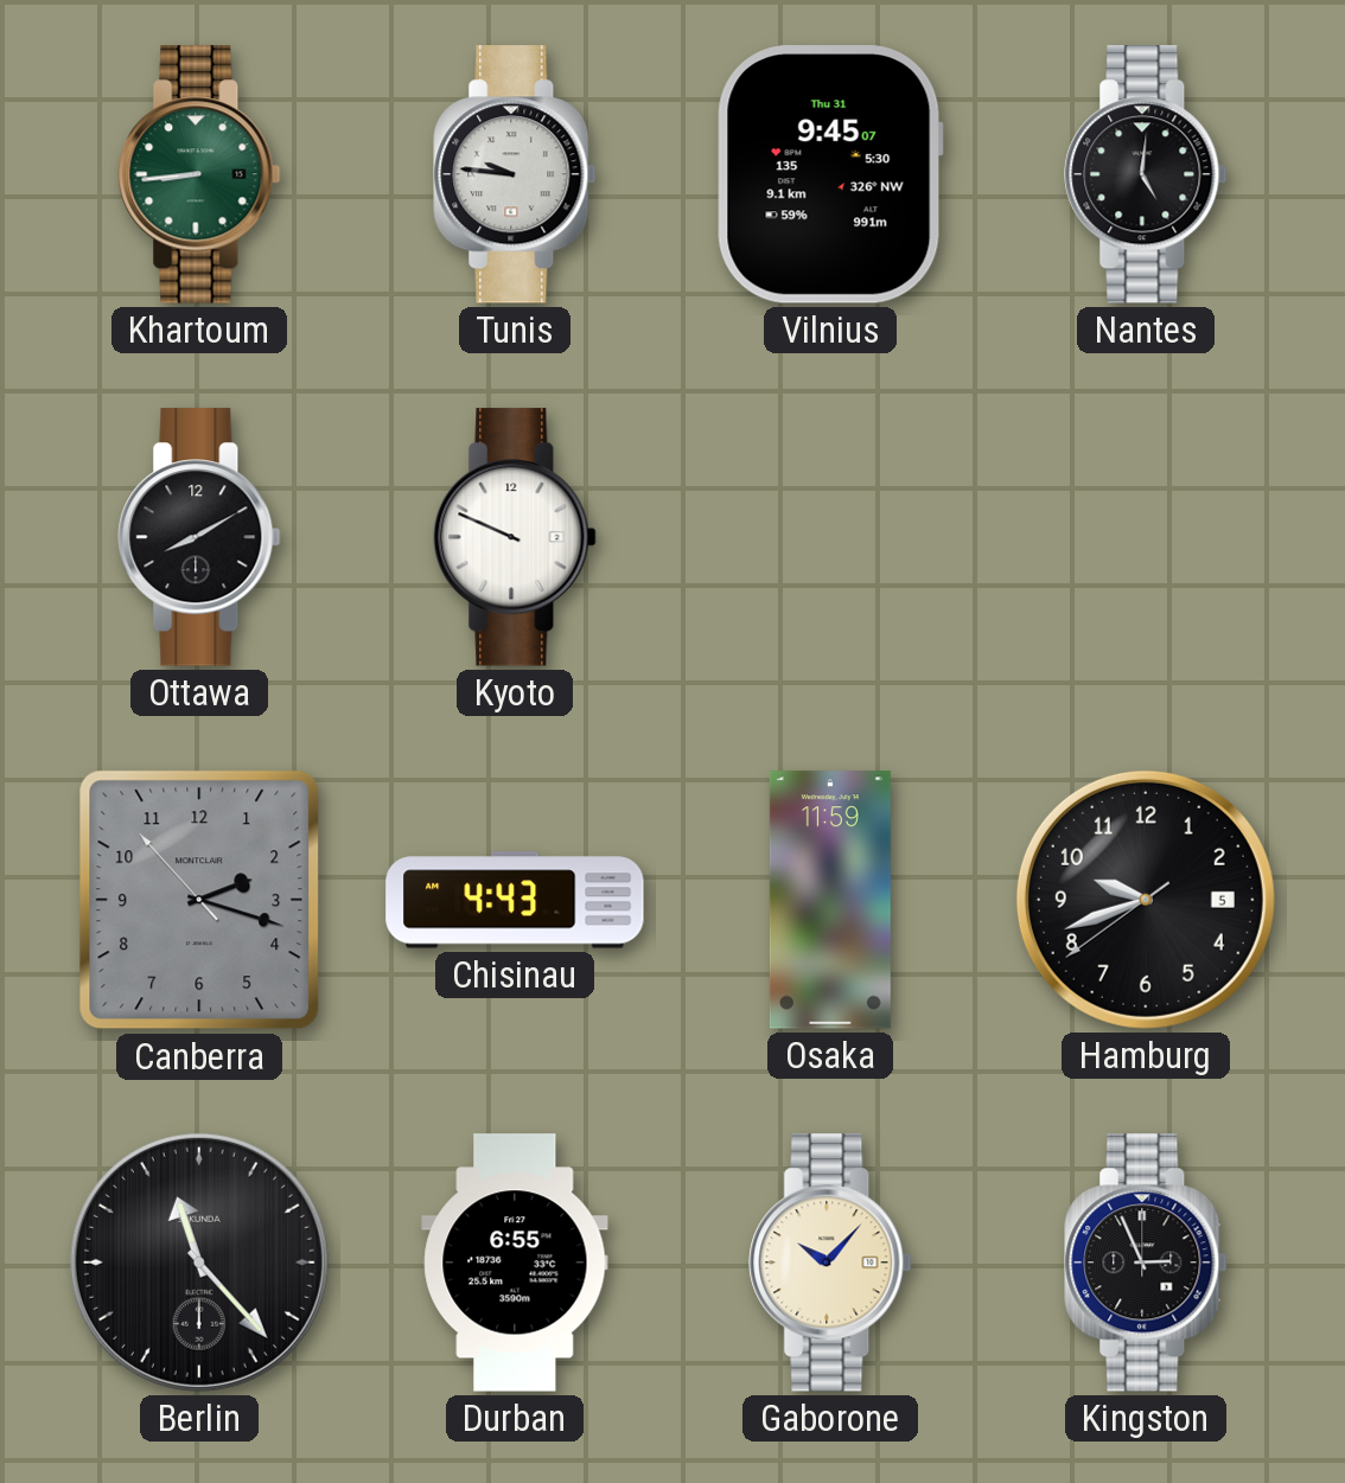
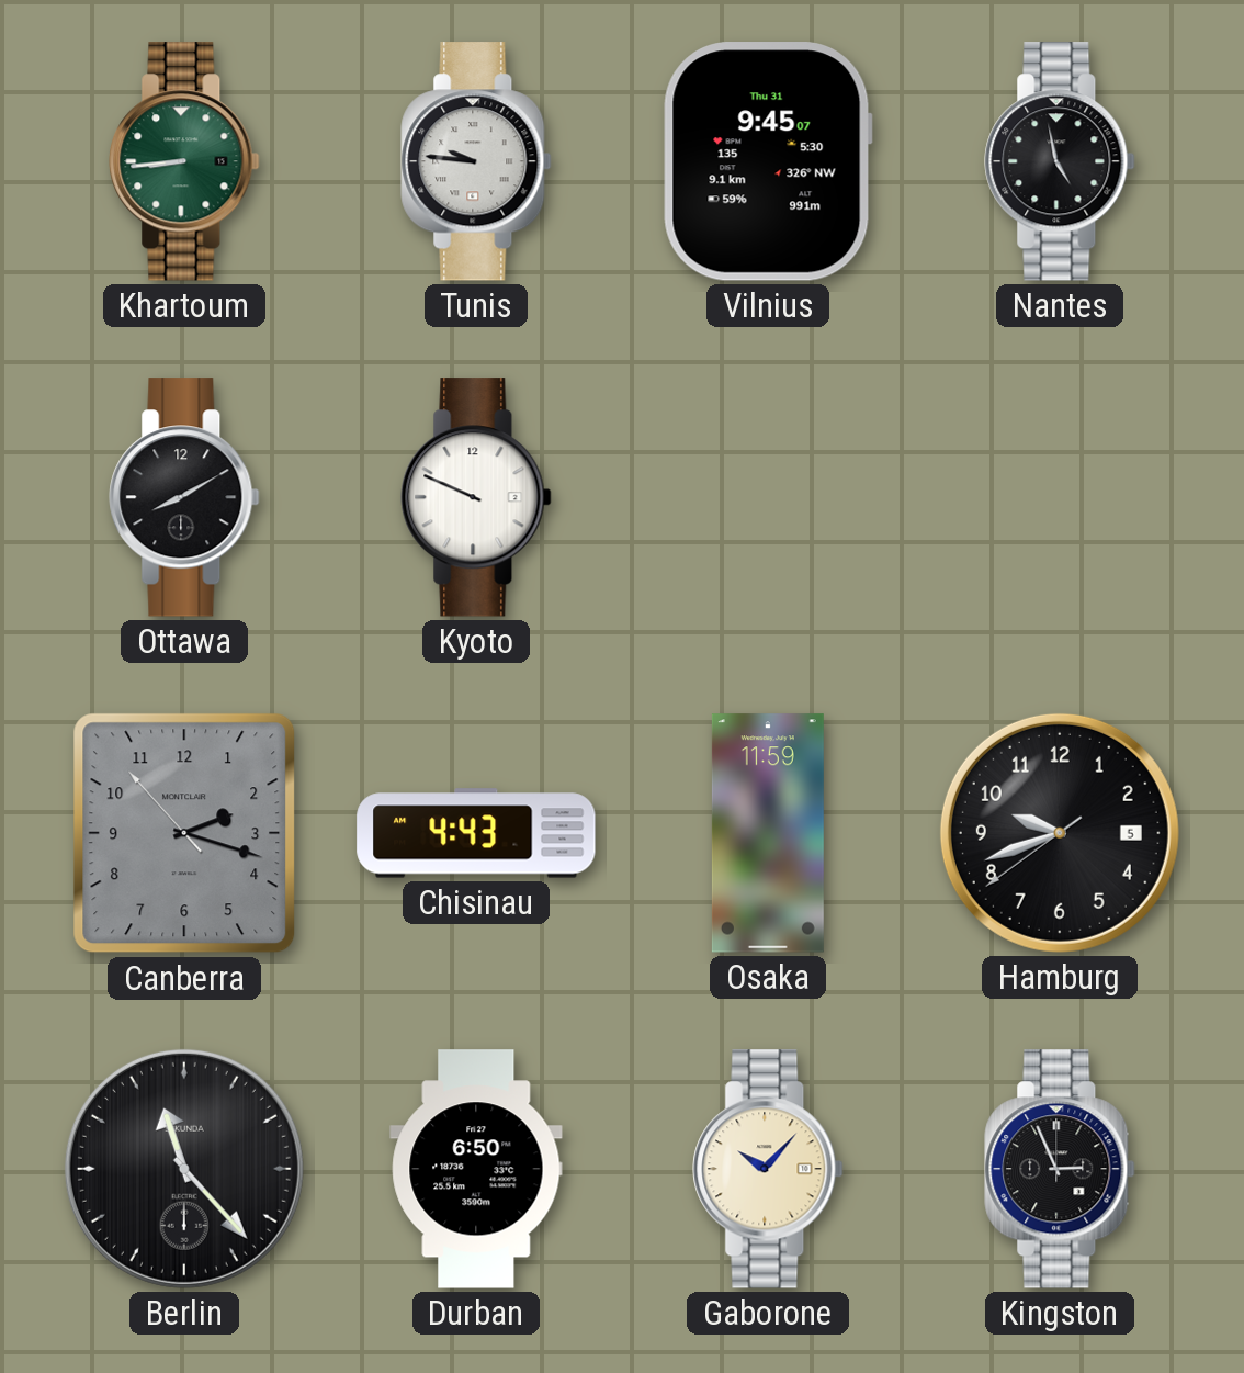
Nantes: 5:01 -> 4:58
Durban: 6:55 -> 6:50
